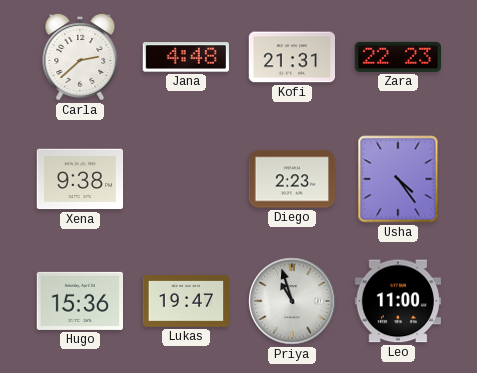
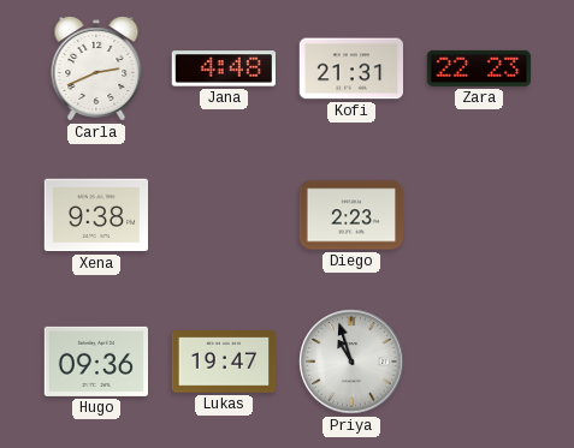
Carla: 2:38 -> 2:41
Usha: 4:24 -> none
Hugo: 15:36 -> 09:36
Leo: 11:00 -> none
